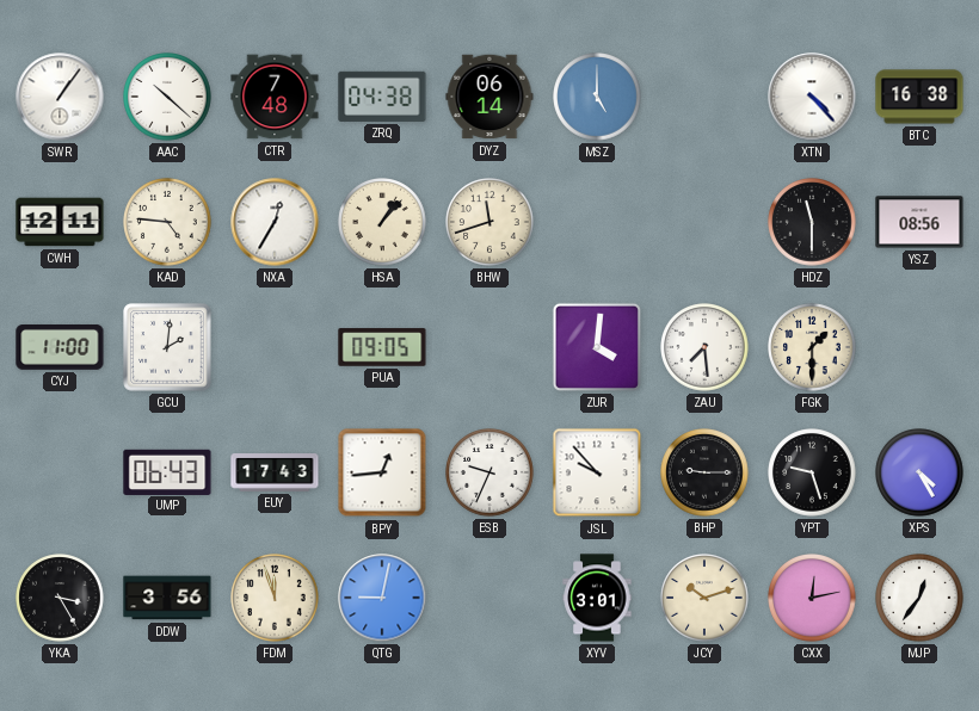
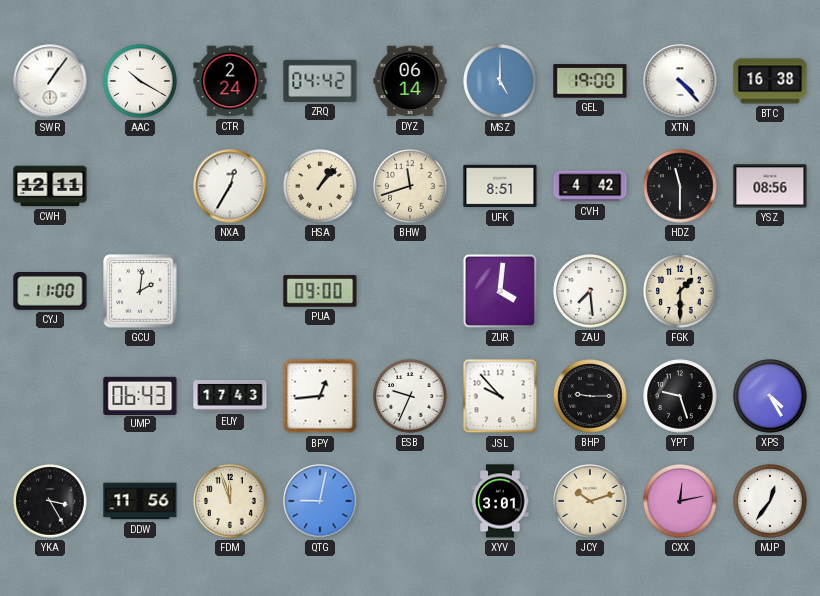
AAC: 10:22 -> 10:20
CTR: 7:48 -> 2:24
ZRQ: 04:38 -> 04:42
GEL: none -> 19:00
KAD: 4:46 -> none
UFK: none -> 8:51
CVH: none -> 4:42
PUA: 09:05 -> 09:00
DDW: 3:56 -> 11:56
